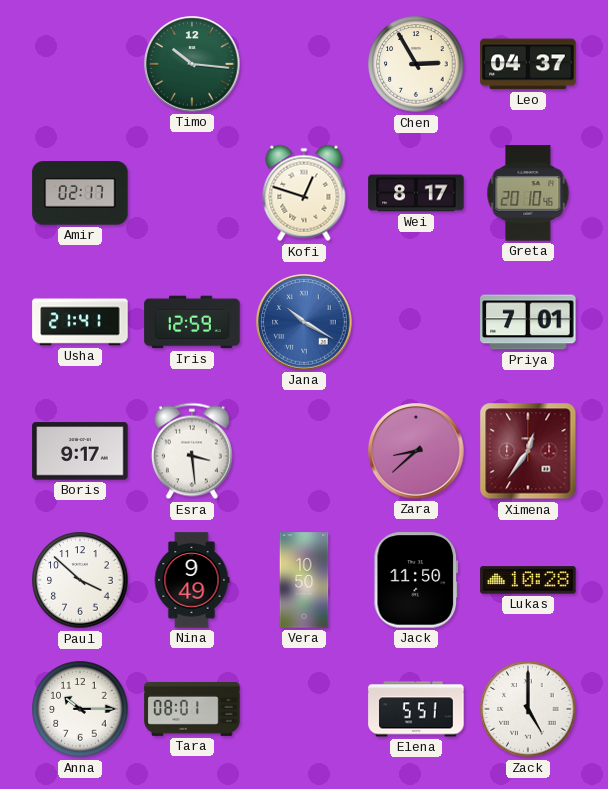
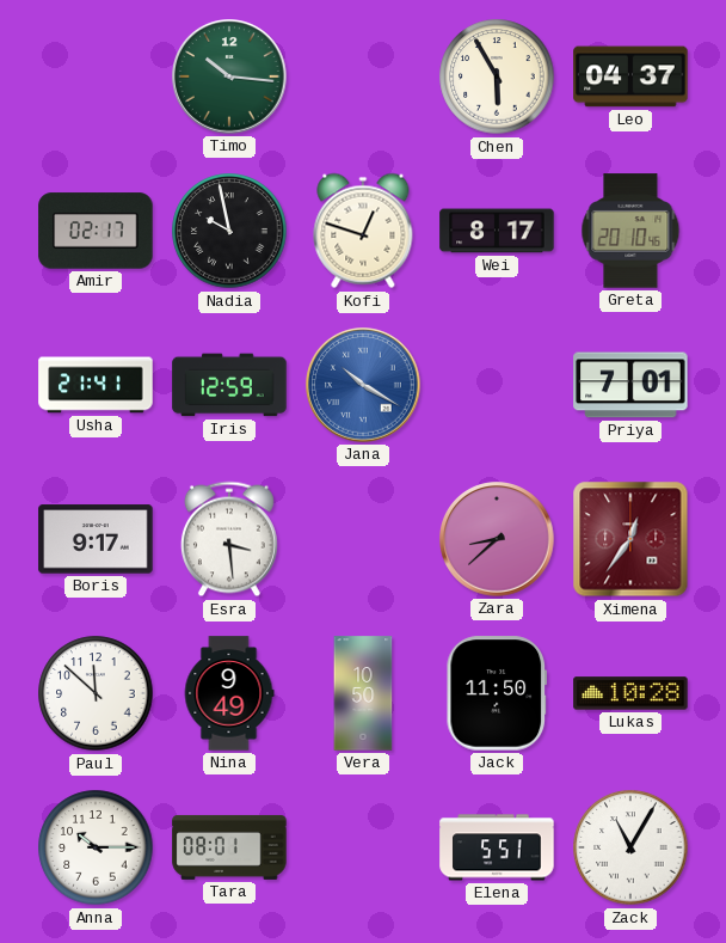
Chen: 2:55 -> 5:55
Nadia: none -> 9:58
Paul: 3:52 -> 11:52
Zack: 5:00 -> 11:05
